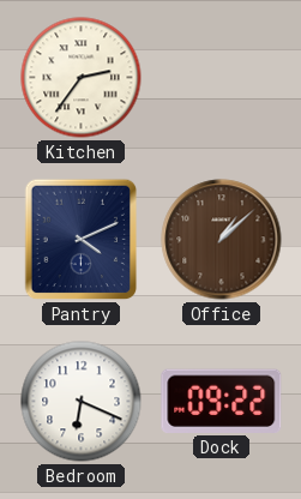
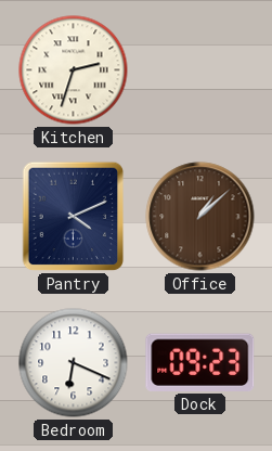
Kitchen: 2:36 -> 2:33
Dock: 09:22 -> 09:23
